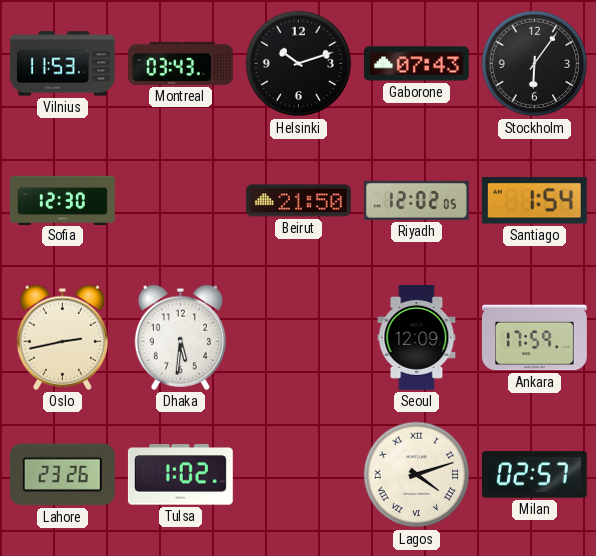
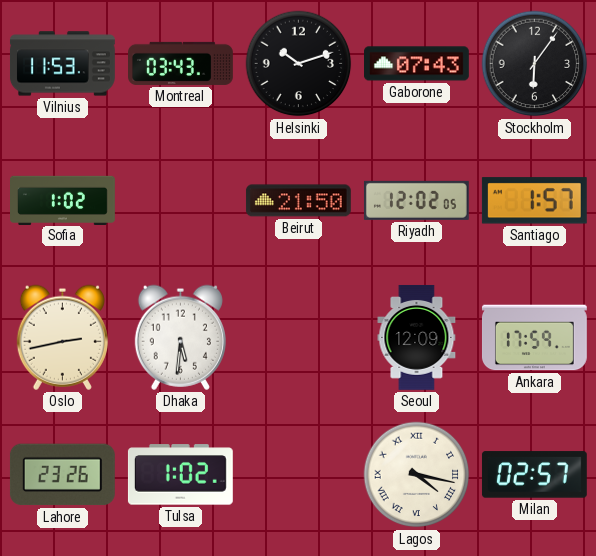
Sofia: 12:30 -> 1:02
Santiago: 1:54 -> 1:57
Lagos: 4:12 -> 4:17
